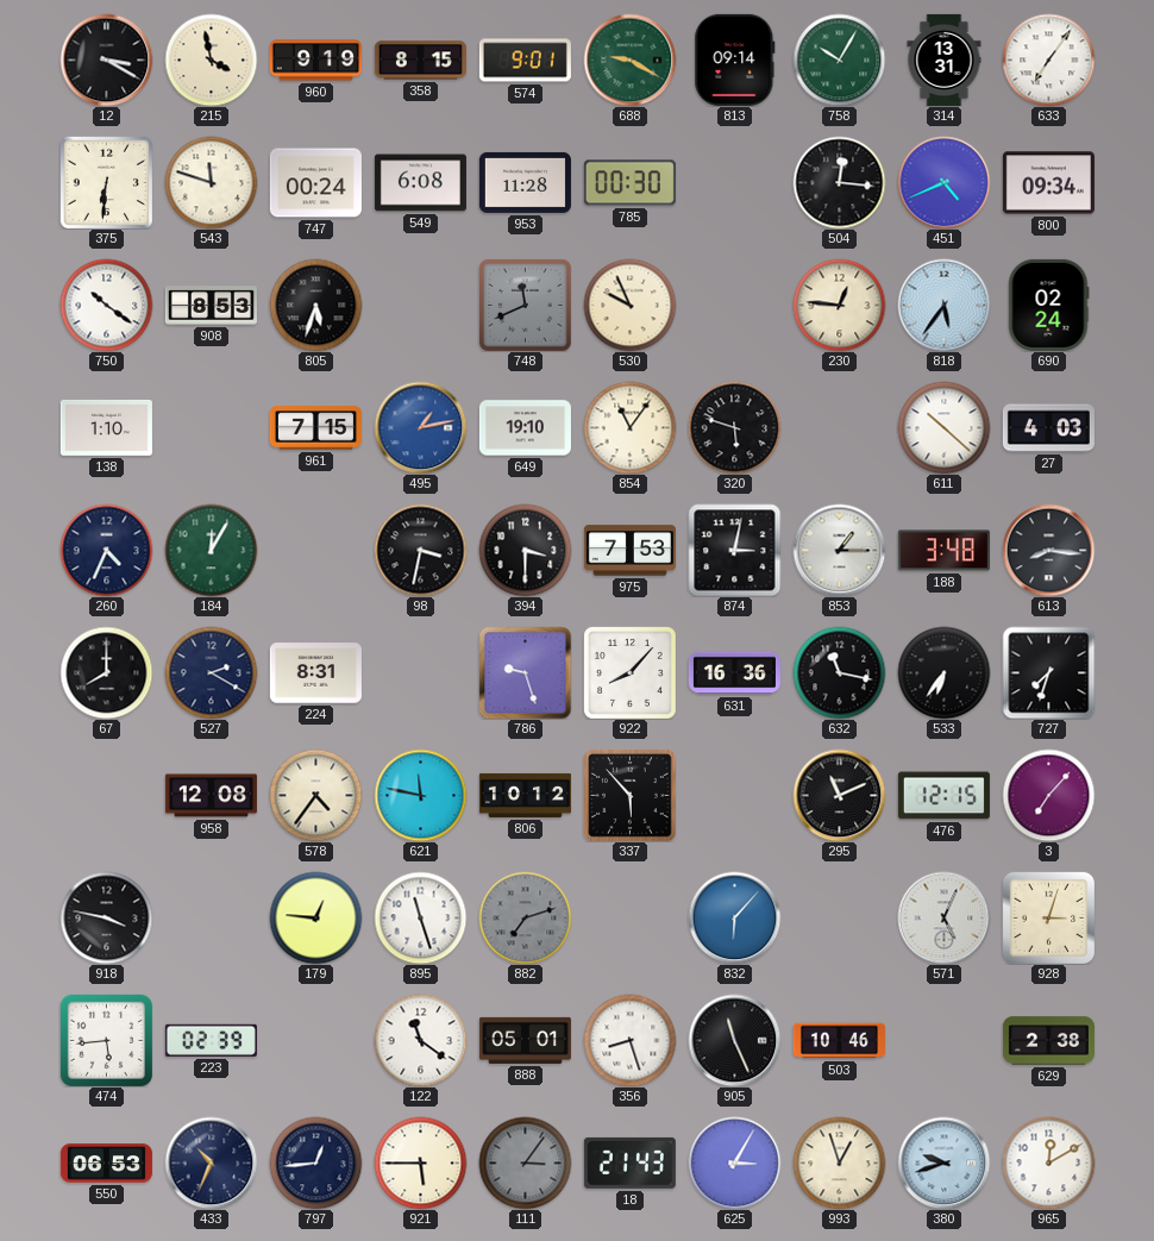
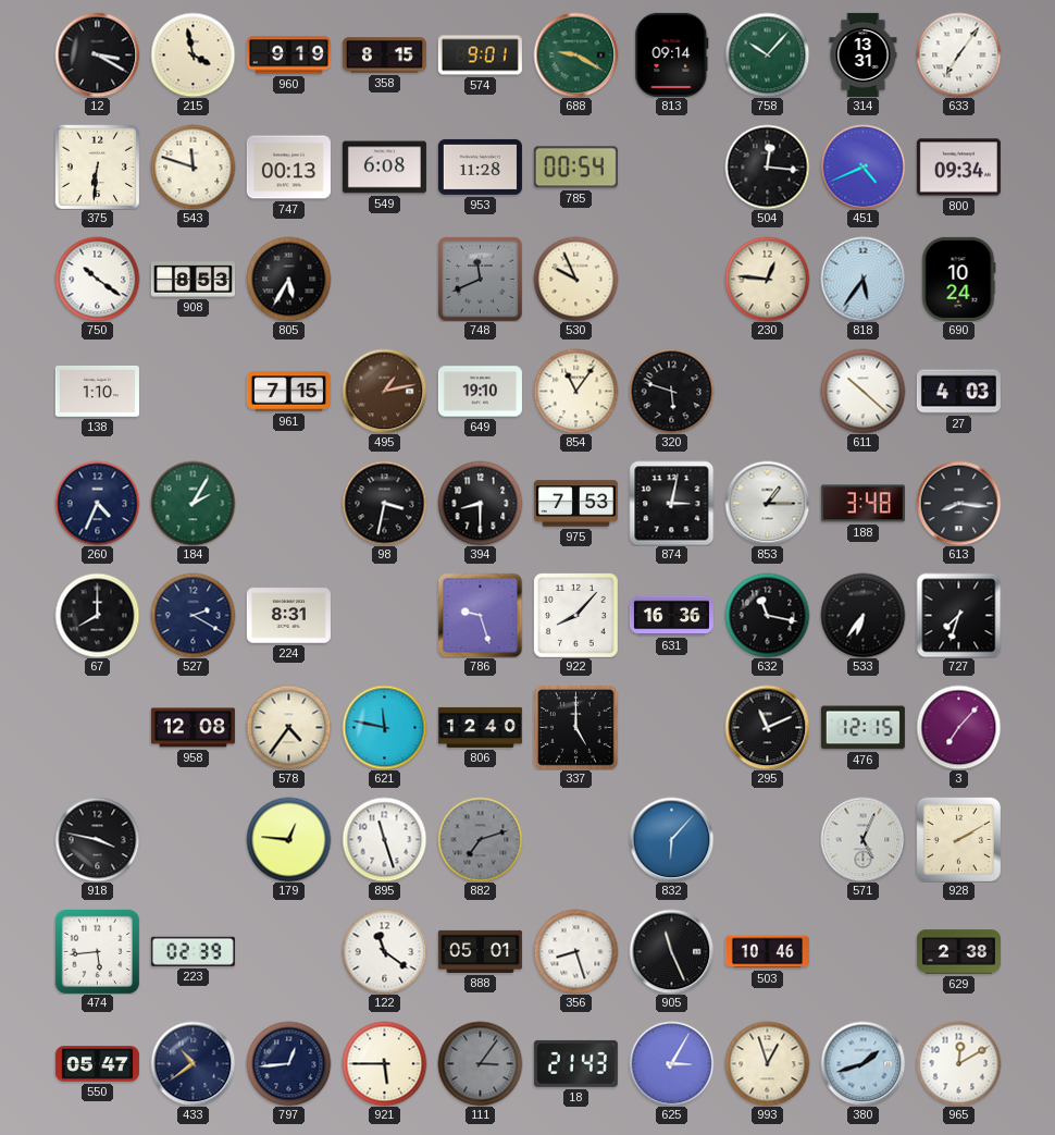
758: 10:05 -> 10:07
747: 00:24 -> 00:13
785: 00:30 -> 00:54
805: 5:33 -> 5:35
690: 02:24 -> 10:24
495 dial: blue -> brown
184: 12:05 -> 2:05
394: 3:30 -> 8:30
806: 10:12 -> 12:40
337: 5:53 -> 5:00
928: 3:03 -> 2:10
550: 06:53 -> 05:47
433: 10:34 -> 10:39
380: 9:42 -> 1:42
